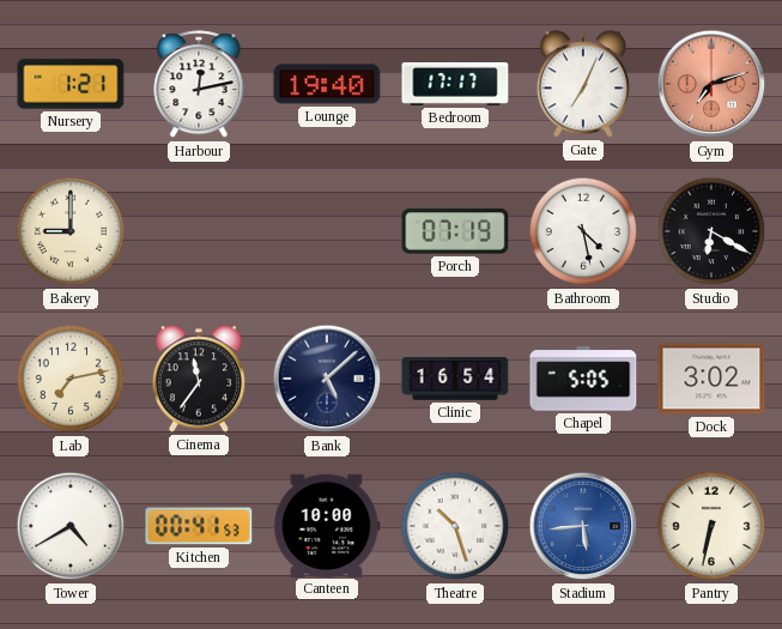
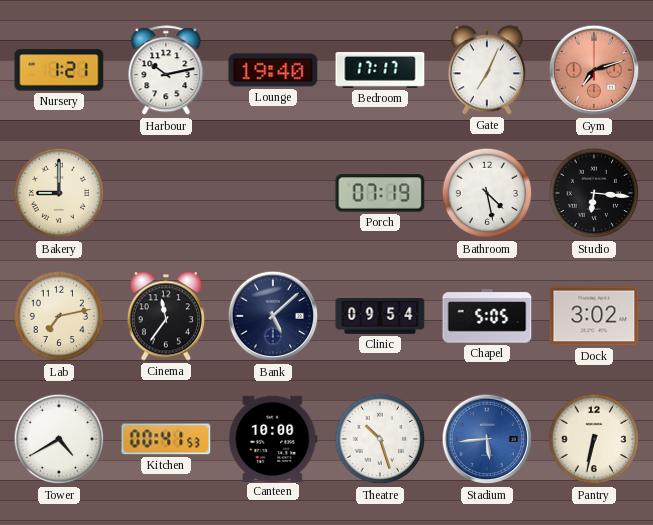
Harbour: 12:13 -> 10:13
Studio: 6:20 -> 6:16
Clinic: 16:54 -> 09:54
